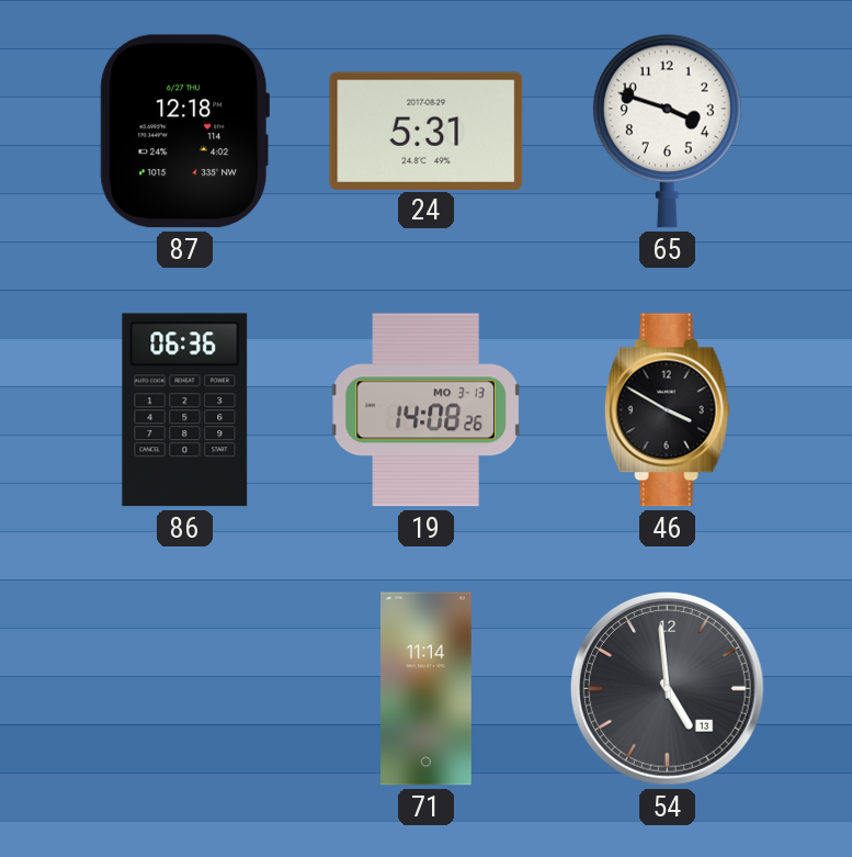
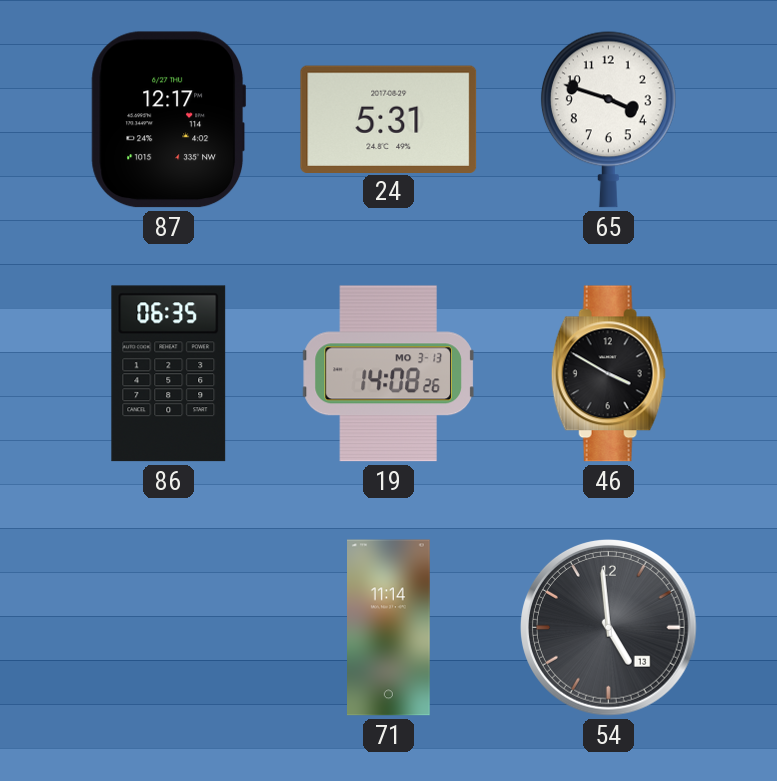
87: 12:18 -> 12:17
86: 06:36 -> 06:35
